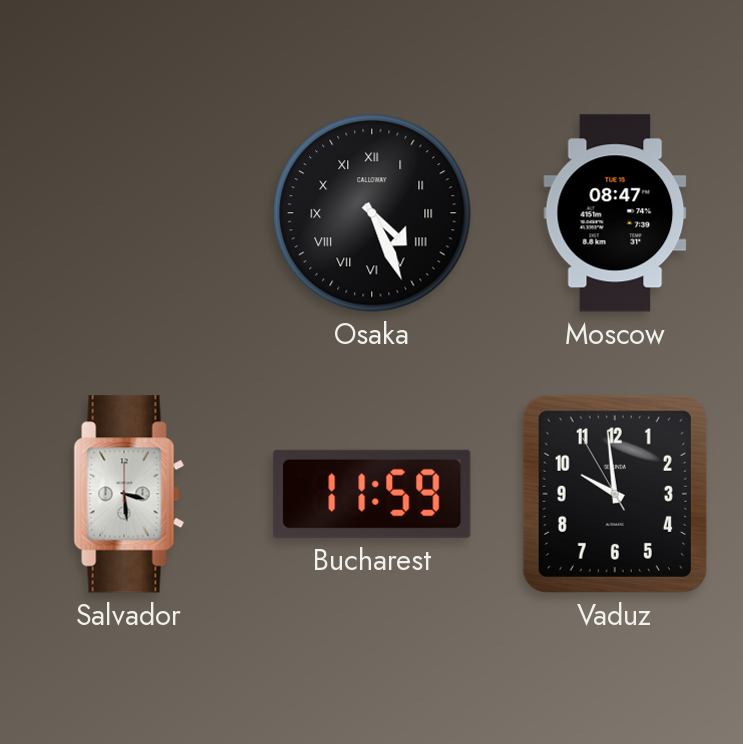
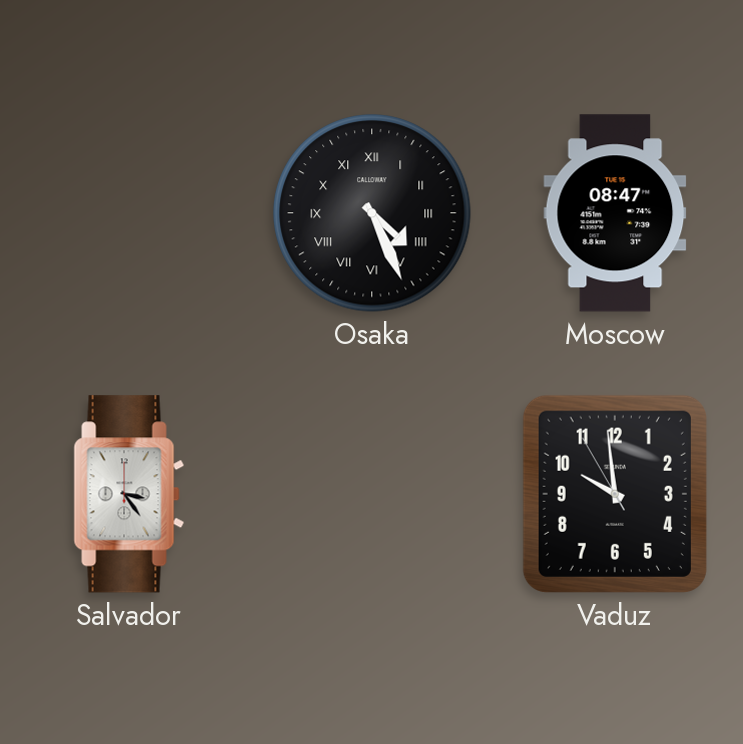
Salvador: 3:29 -> 3:24
Bucharest: 11:59 -> none
